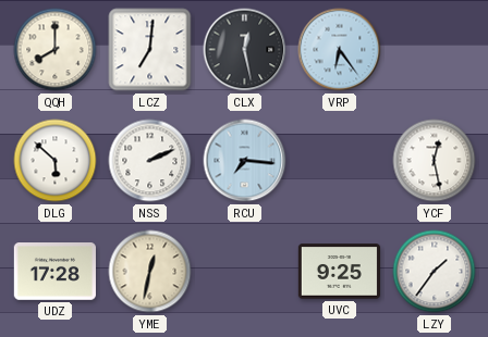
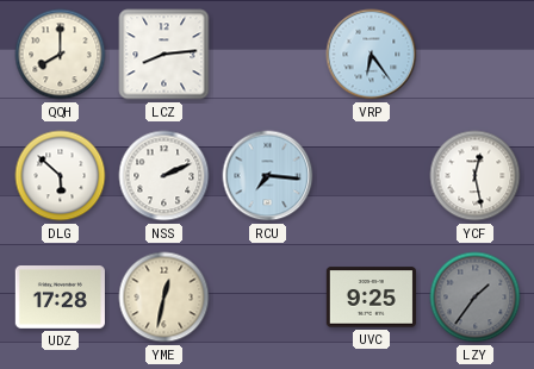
LCZ: 7:01 -> 8:14
CLX: 12:28 -> none
LZY dial: white -> grey
